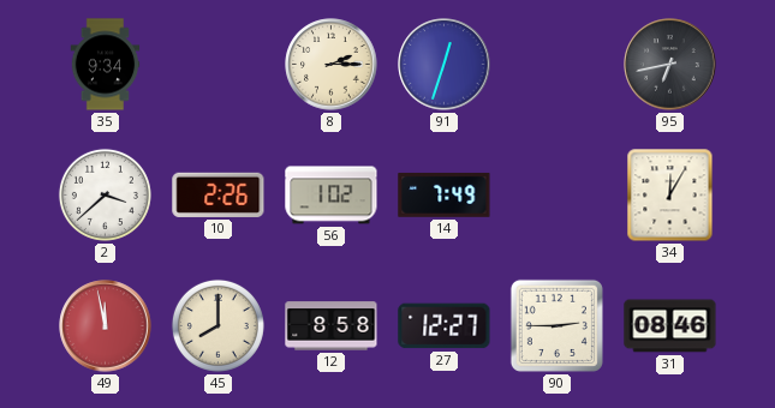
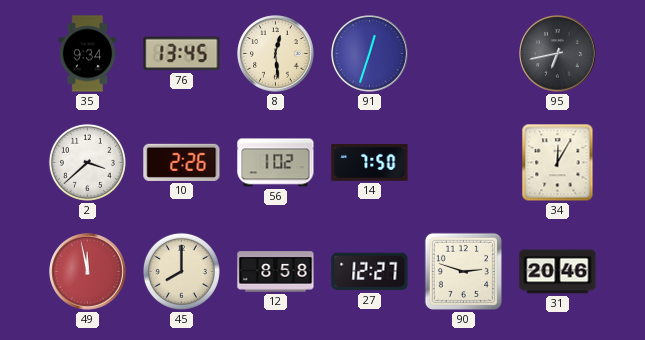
76: none -> 13:45
8: 2:15 -> 12:29
14: 7:49 -> 7:50
90: 2:45 -> 2:48
31: 08:46 -> 20:46
